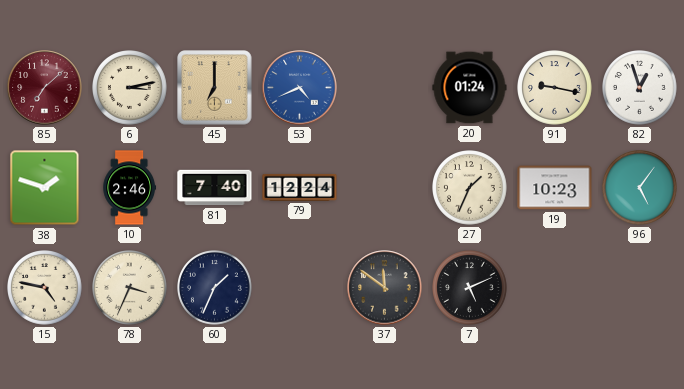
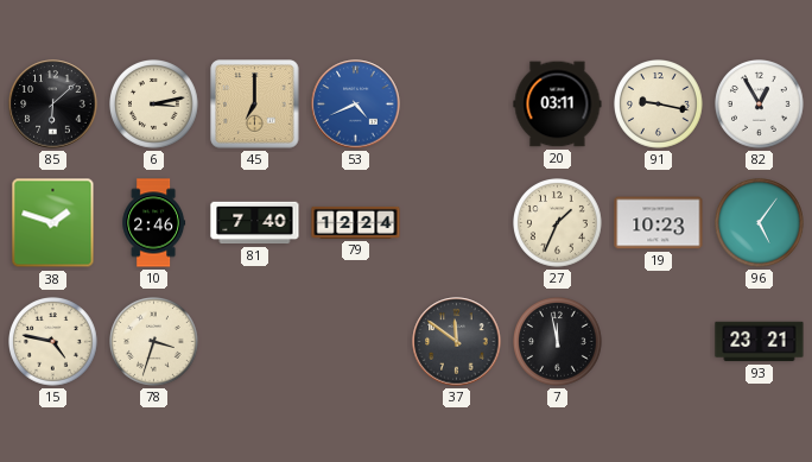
85: 7:08 -> 6:08
85 dial: burgundy -> black
20: 01:24 -> 03:11
82: 12:57 -> 12:55
78: 3:34 -> 3:33
60: 1:34 -> none
7: 5:11 -> 11:58
93: none -> 23:21
